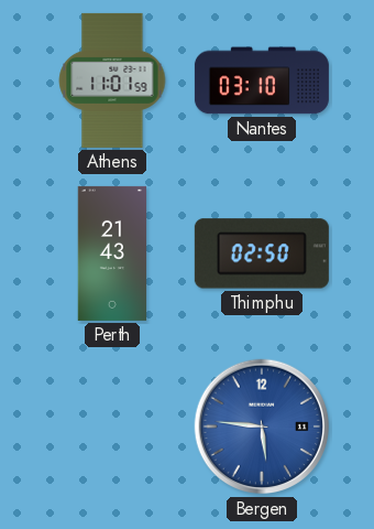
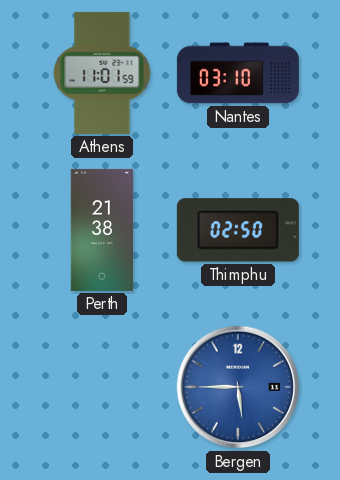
Perth: 21:43 -> 21:38
Bergen: 5:46 -> 5:45
